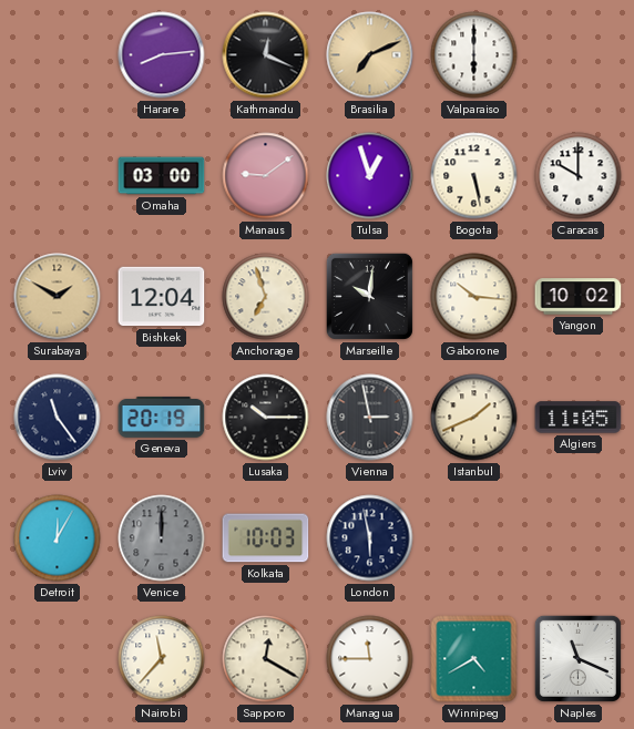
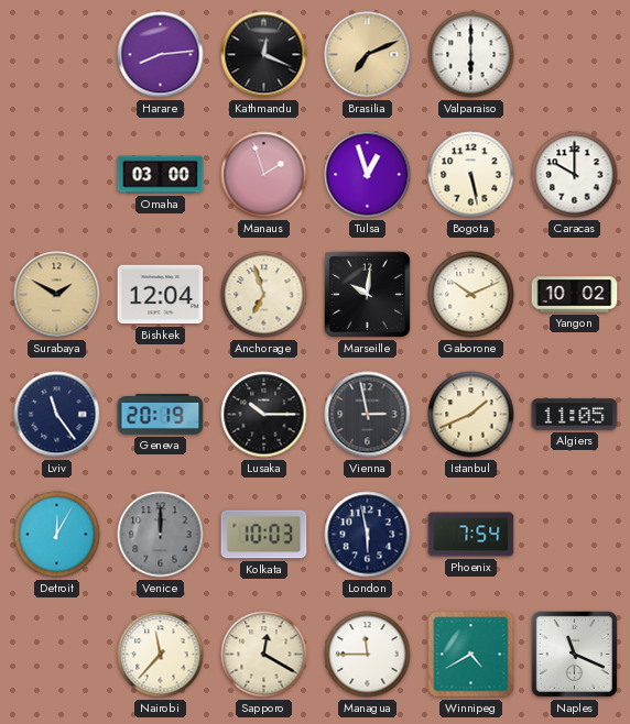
Manaus: 9:09 -> 1:57
Gaborone: 10:16 -> 10:11
Phoenix: none -> 7:54
